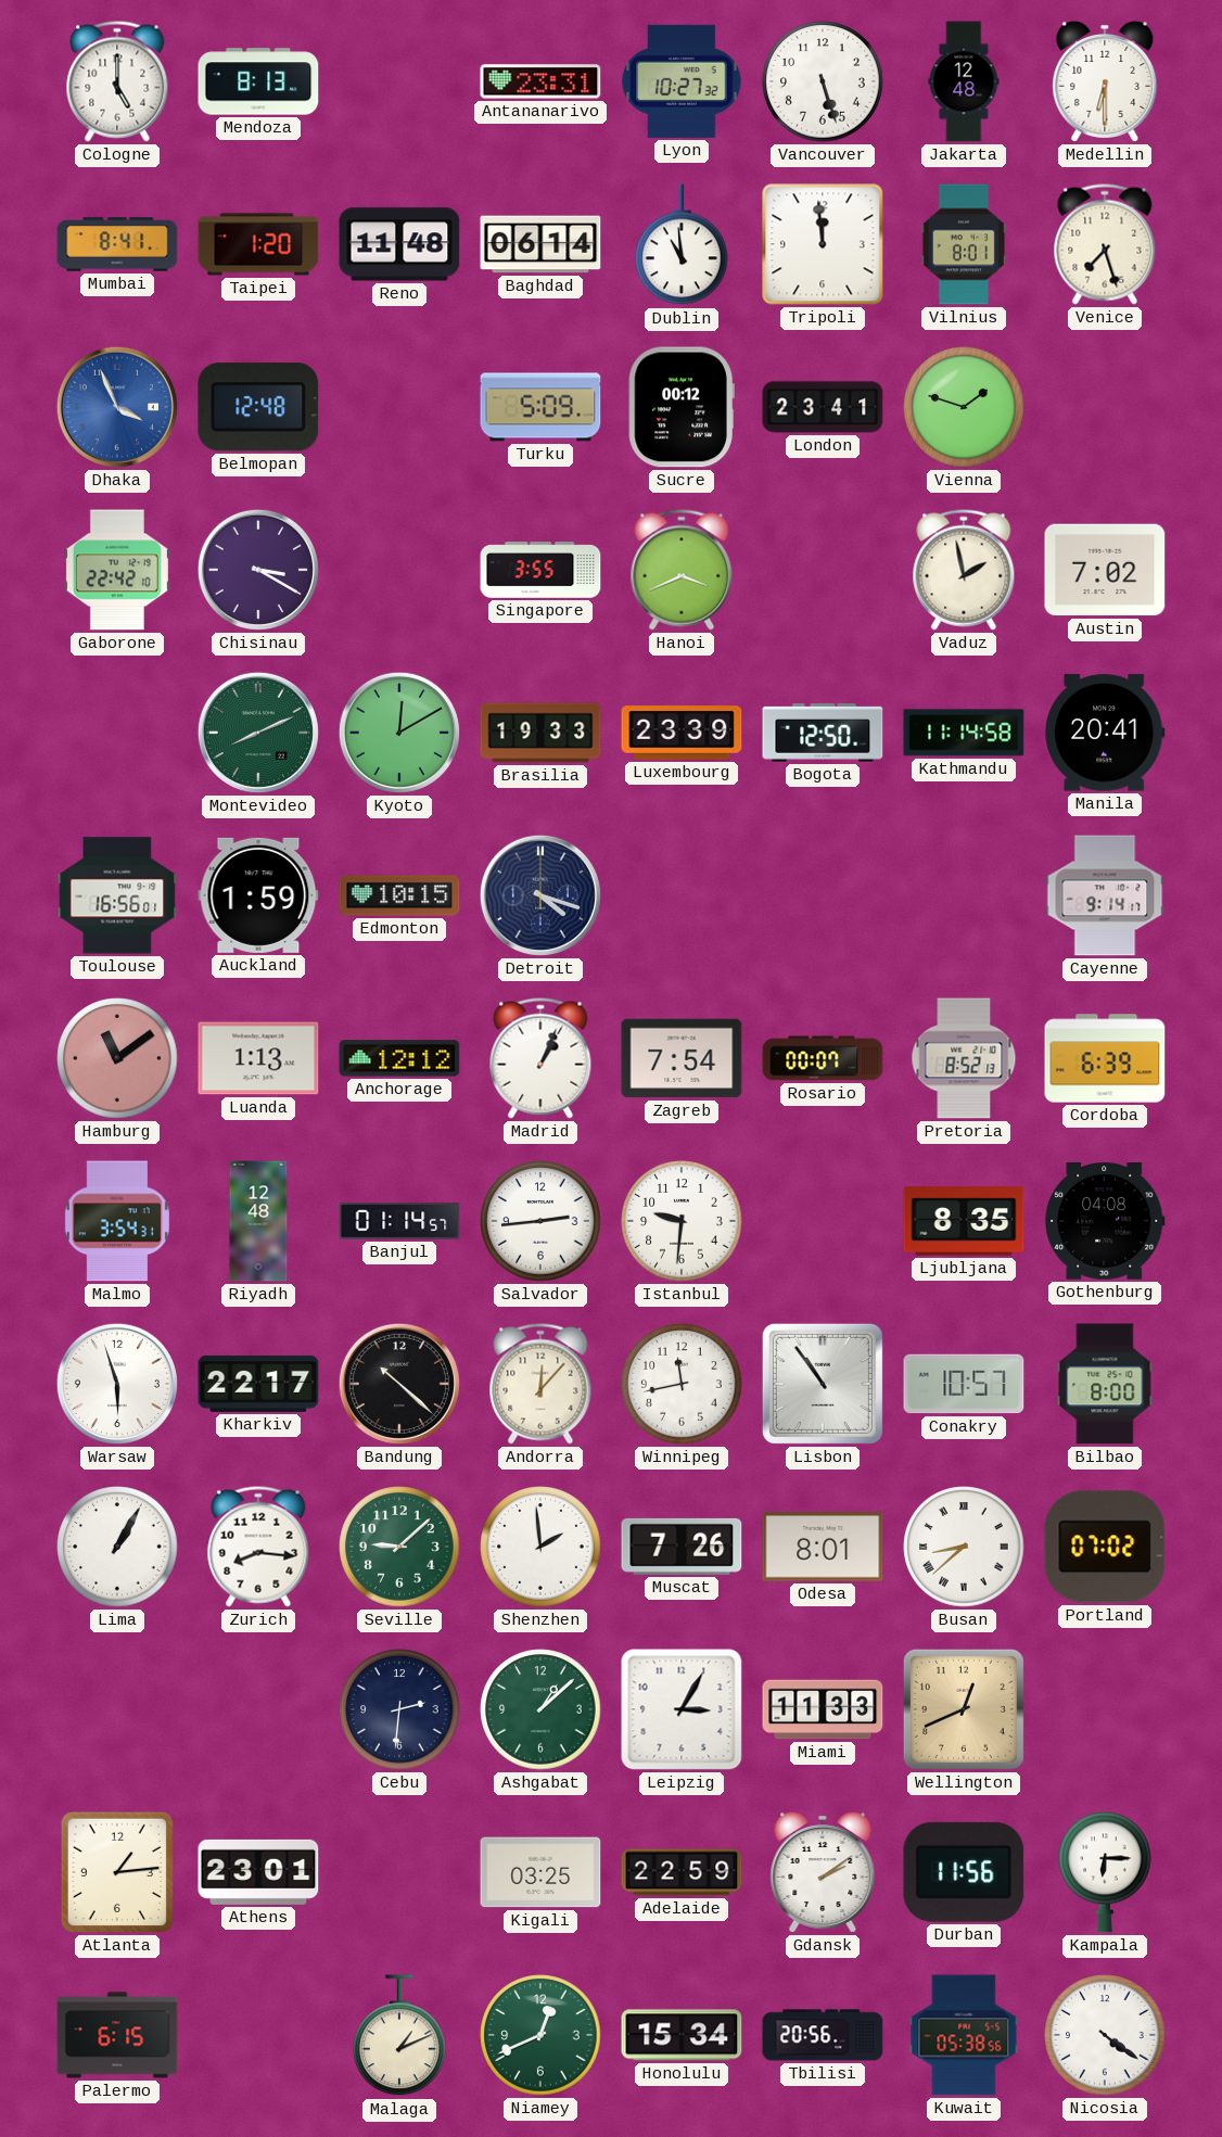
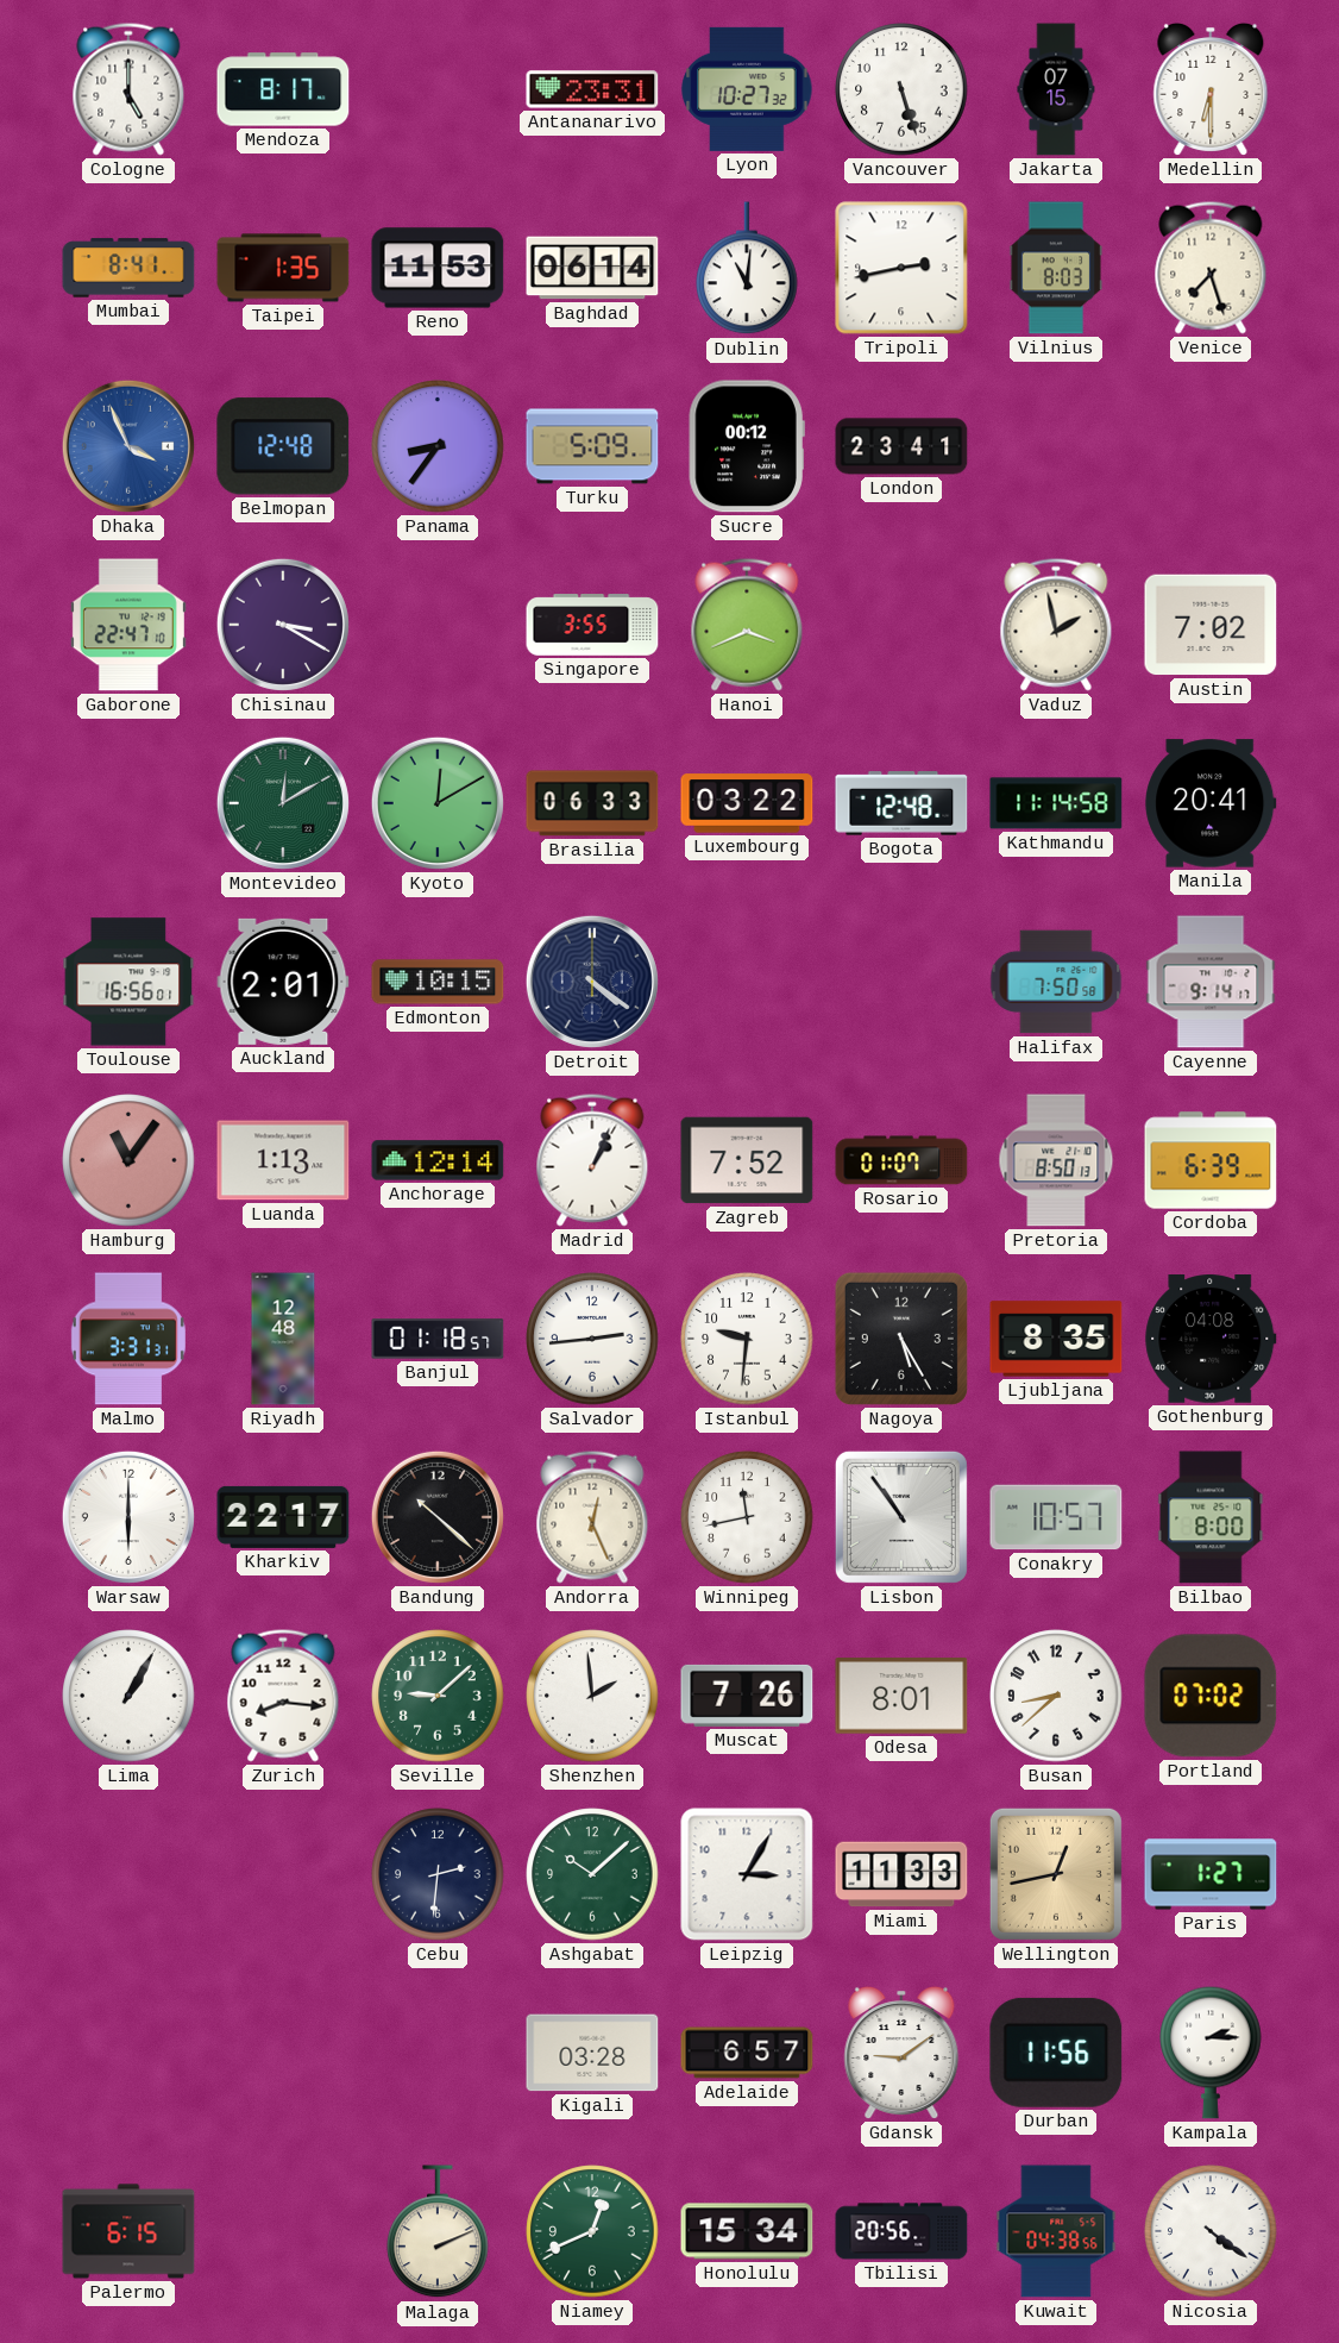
Mendoza: 8:13 -> 8:17
Jakarta: 12:48 -> 07:15
Taipei: 1:20 -> 1:35
Reno: 11:48 -> 11:53
Dublin: 10:59 -> 11:01
Tripoli: 11:59 -> 2:43
Vilnius: 8:01 -> 8:03
Panama: none -> 8:36
Vienna: 1:48 -> none
Gaborone: 22:42 -> 22:47
Montevideo: 8:11 -> 12:10
Brasilia: 19:33 -> 06:33
Luxembourg: 23:39 -> 03:22
Bogota: 12:50 -> 12:48
Auckland: 1:59 -> 2:01
Detroit: 4:18 -> 4:21
Halifax: none -> 7:50
Hamburg: 11:09 -> 11:06
Anchorage: 12:12 -> 12:14
Zagreb: 7:54 -> 7:52
Rosario: 00:07 -> 01:07
Pretoria: 8:52 -> 8:50
Malmo: 3:54 -> 3:31
Banjul: 01:14 -> 01:18
Nagoya: none -> 5:25
Warsaw: 5:57 -> 6:00
Andorra: 12:07 -> 12:26
Busan numerals: Roman -> Arabic
Ashgabat: 1:08 -> 10:08
Wellington: 12:41 -> 12:43
Paris: none -> 1:27
Atlanta: 1:14 -> none
Athens: 23:01 -> none
Kigali: 03:25 -> 03:28
Adelaide: 22:59 -> 6:57
Gdansk: 2:09 -> 9:09
Kampala: 6:15 -> 2:15
Malaga: 1:11 -> 2:11
Kuwait: 05:38 -> 04:38
